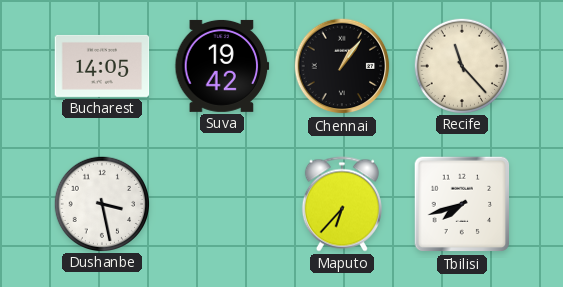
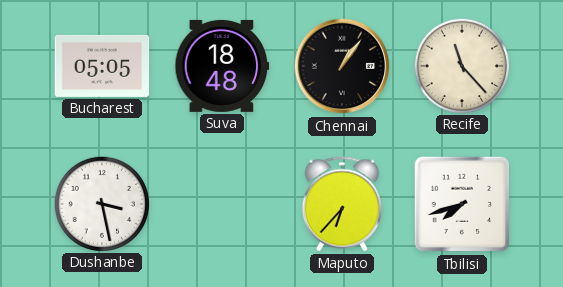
Bucharest: 14:05 -> 05:05
Suva: 19:42 -> 18:48
